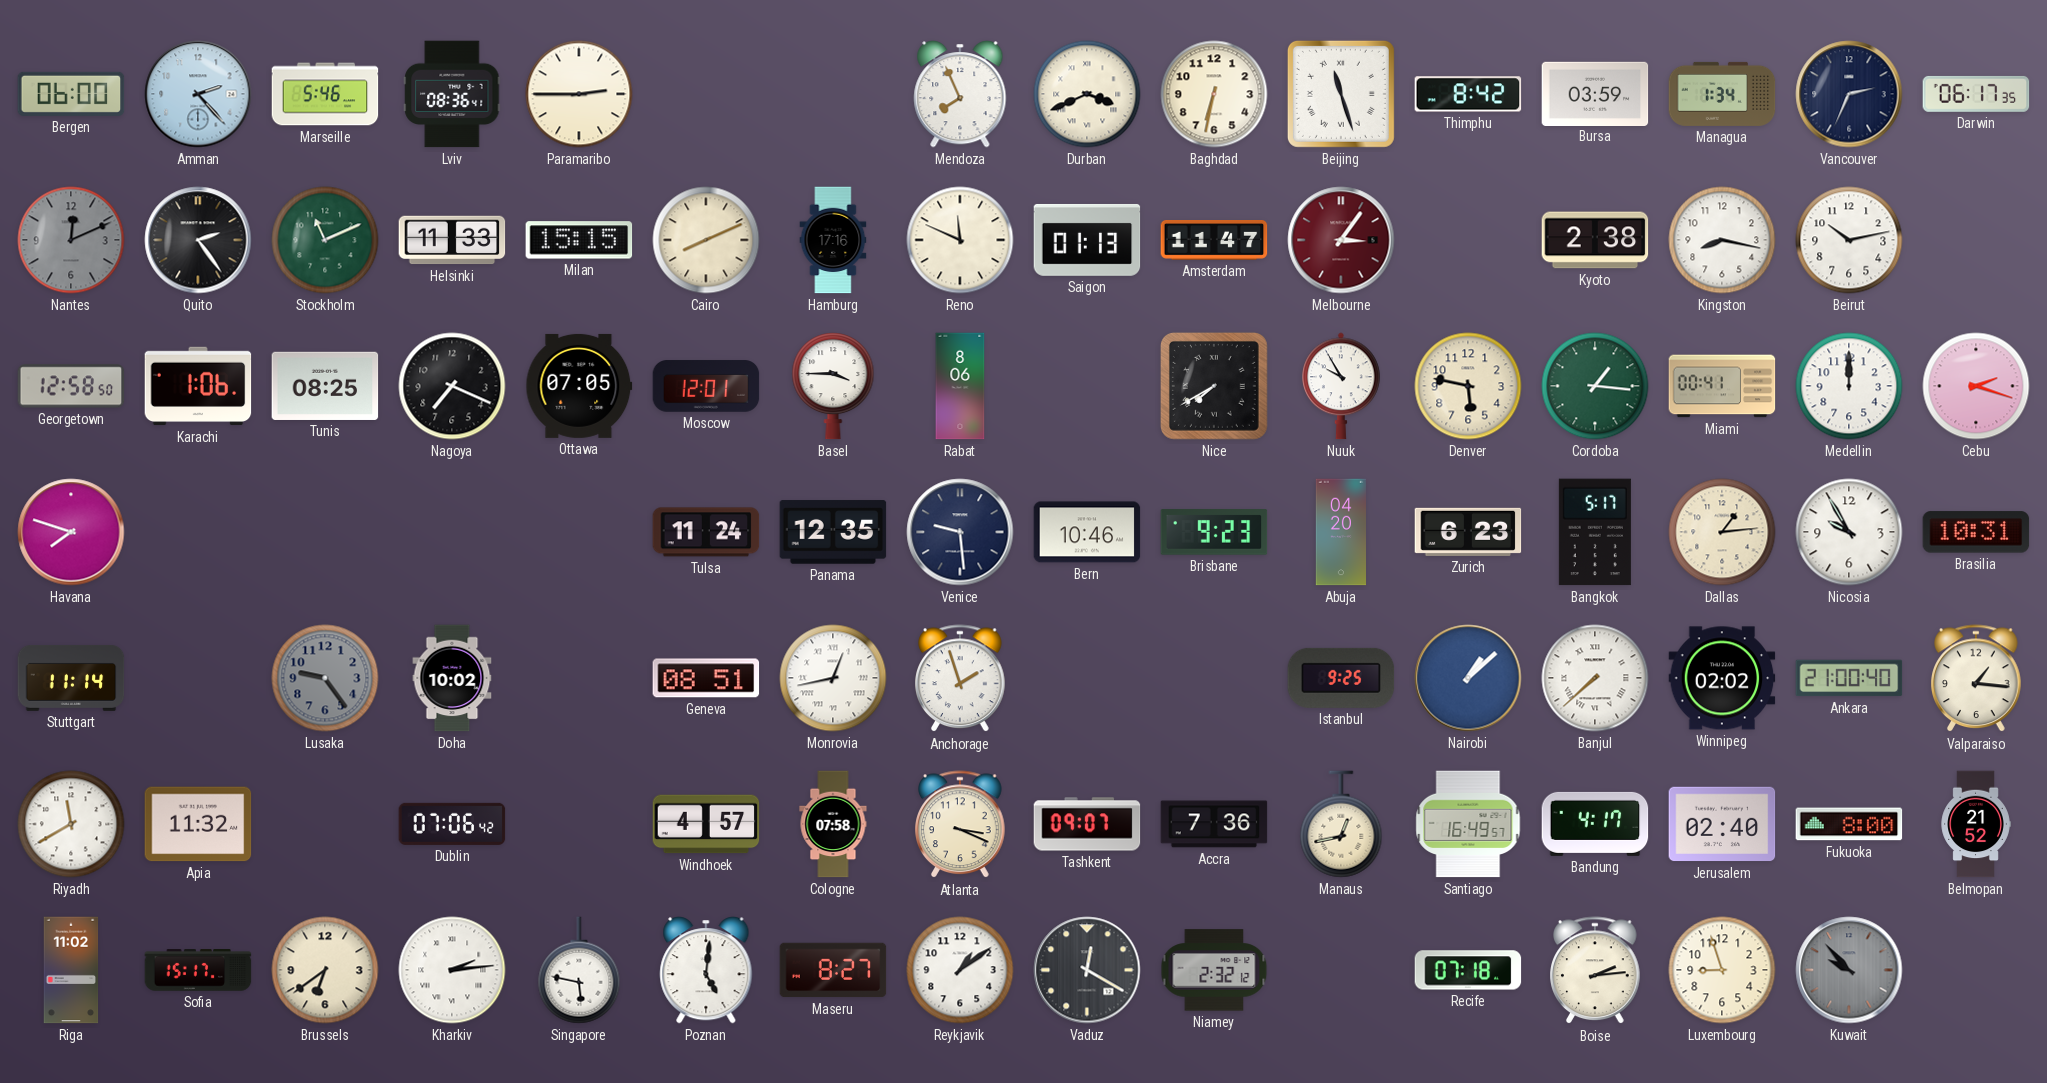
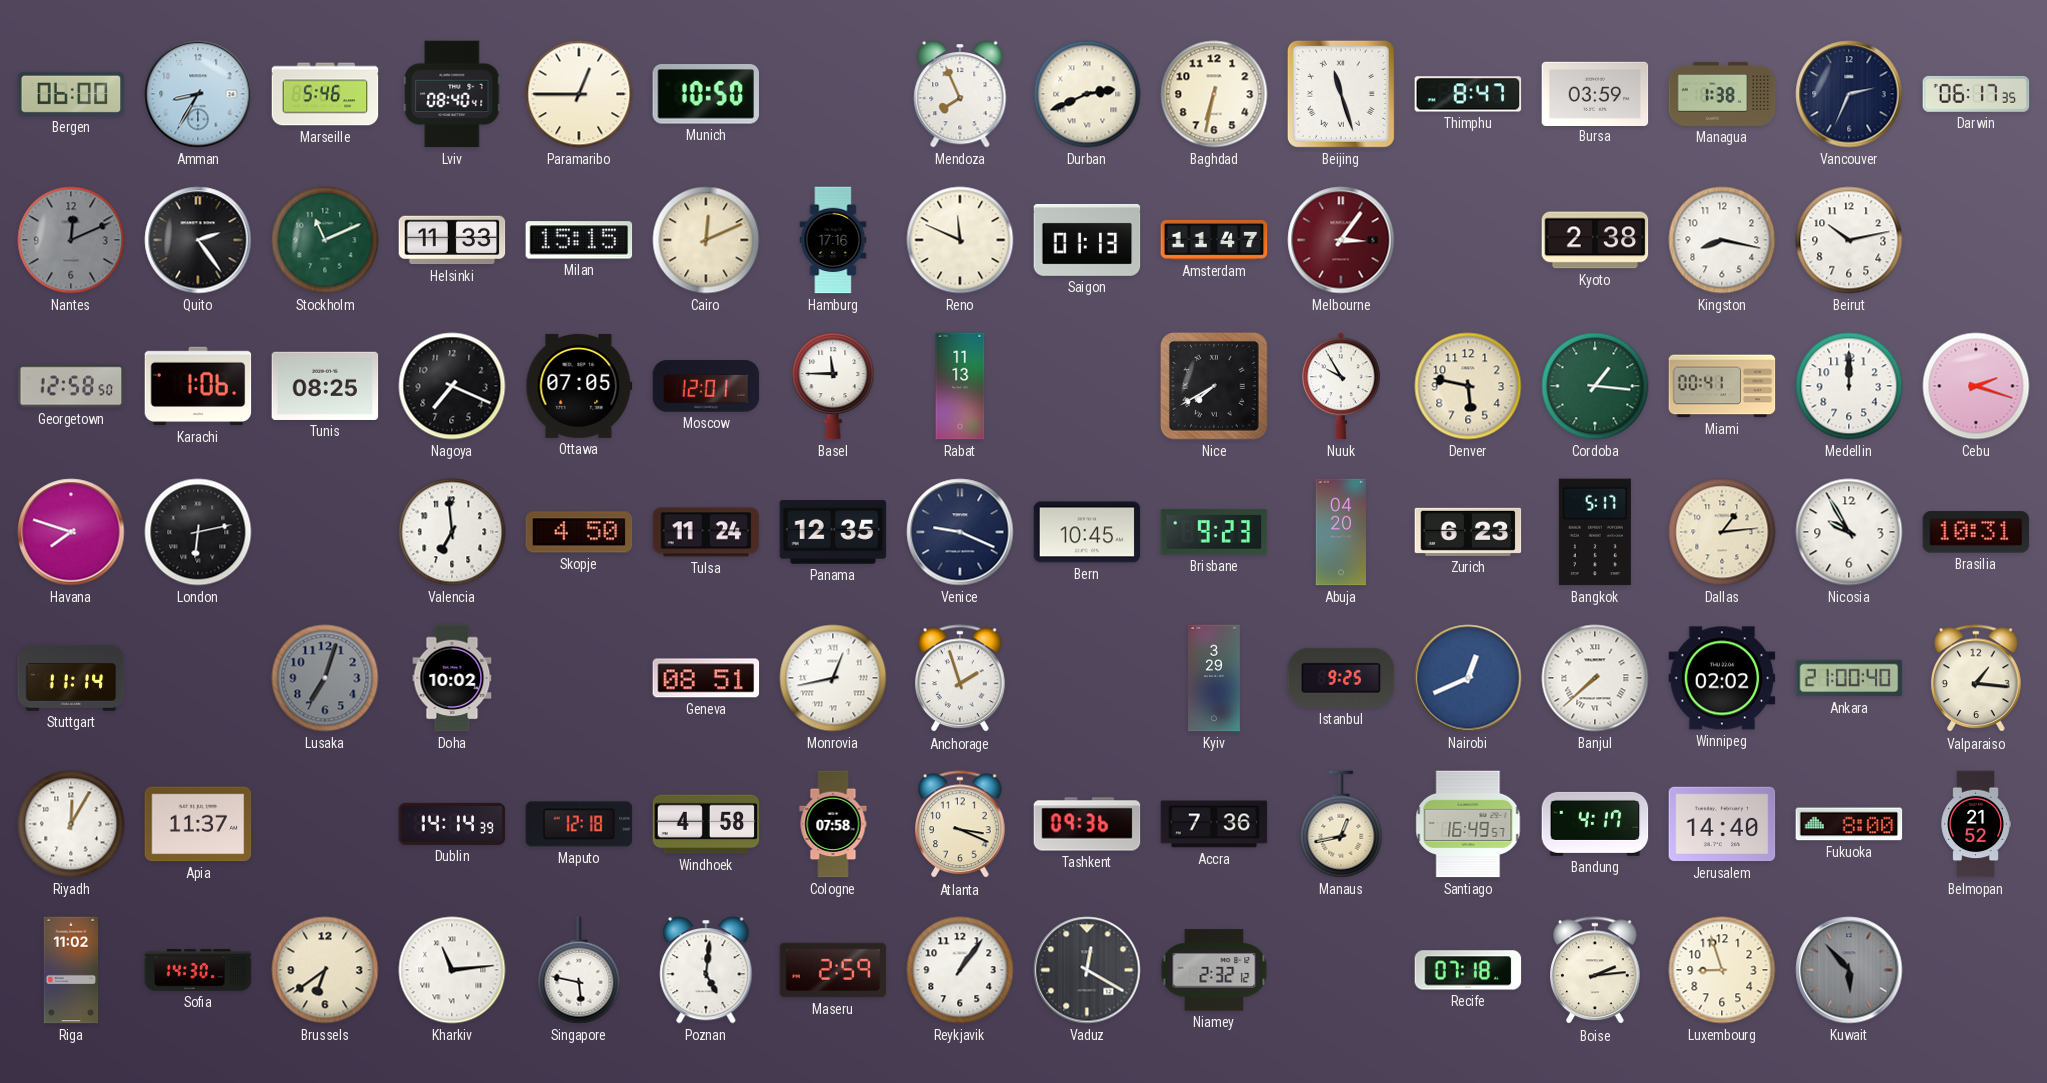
Amman: 2:23 -> 8:35
Lviv: 08:36 -> 08:40
Paramaribo: 2:45 -> 12:45
Munich: none -> 10:50
Durban: 3:41 -> 2:41
Thimphu: 8:42 -> 8:47
Managua: 1:34 -> 1:38
Cairo: 8:11 -> 12:11
Basel: 3:45 -> 11:45
Rabat: 8:06 -> 11:13
London: none -> 6:13
Valencia: none -> 6:59
Skopje: none -> 4:50
Venice: 9:29 -> 9:19
Bern: 10:46 -> 10:45
Lusaka: 9:24 -> 7:03
Kyiv: none -> 3:29
Nairobi: 1:08 -> 12:41
Riyadh: 11:40 -> 12:05
Apia: 11:32 -> 11:37
Dublin: 07:06 -> 14:14
Maputo: none -> 12:18
Windhoek: 4:57 -> 4:58
Tashkent: 09:07 -> 09:36
Jerusalem: 02:40 -> 14:40
Sofia: 15:17 -> 14:30
Kharkiv: 2:14 -> 11:14
Maseru: 8:27 -> 2:59
Reykjavik: 1:09 -> 1:06
Kuwait: 9:53 -> 5:53
